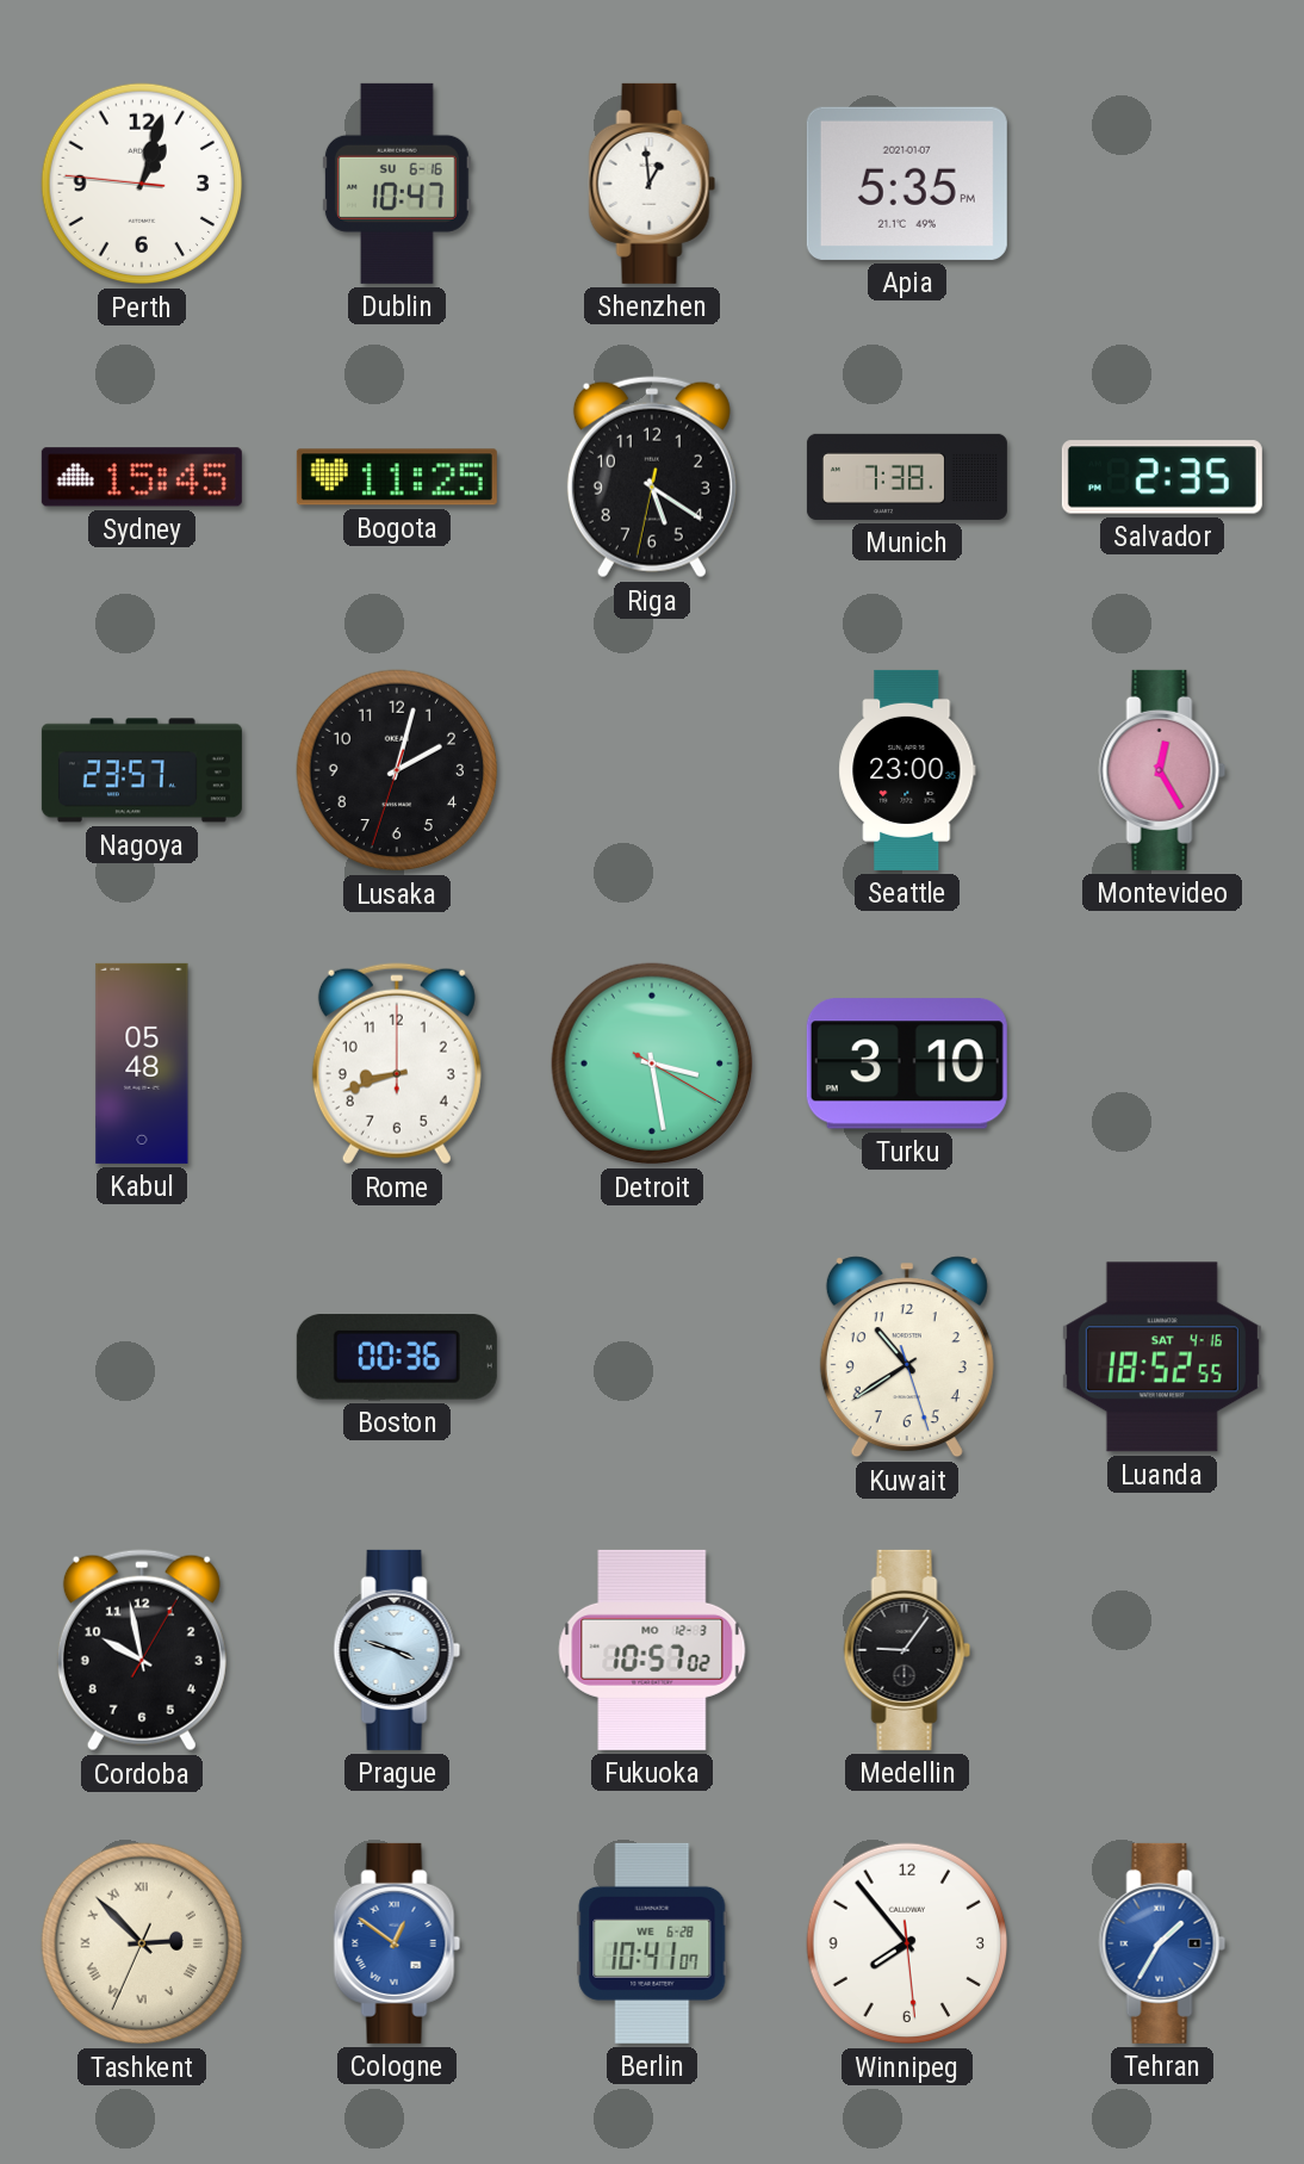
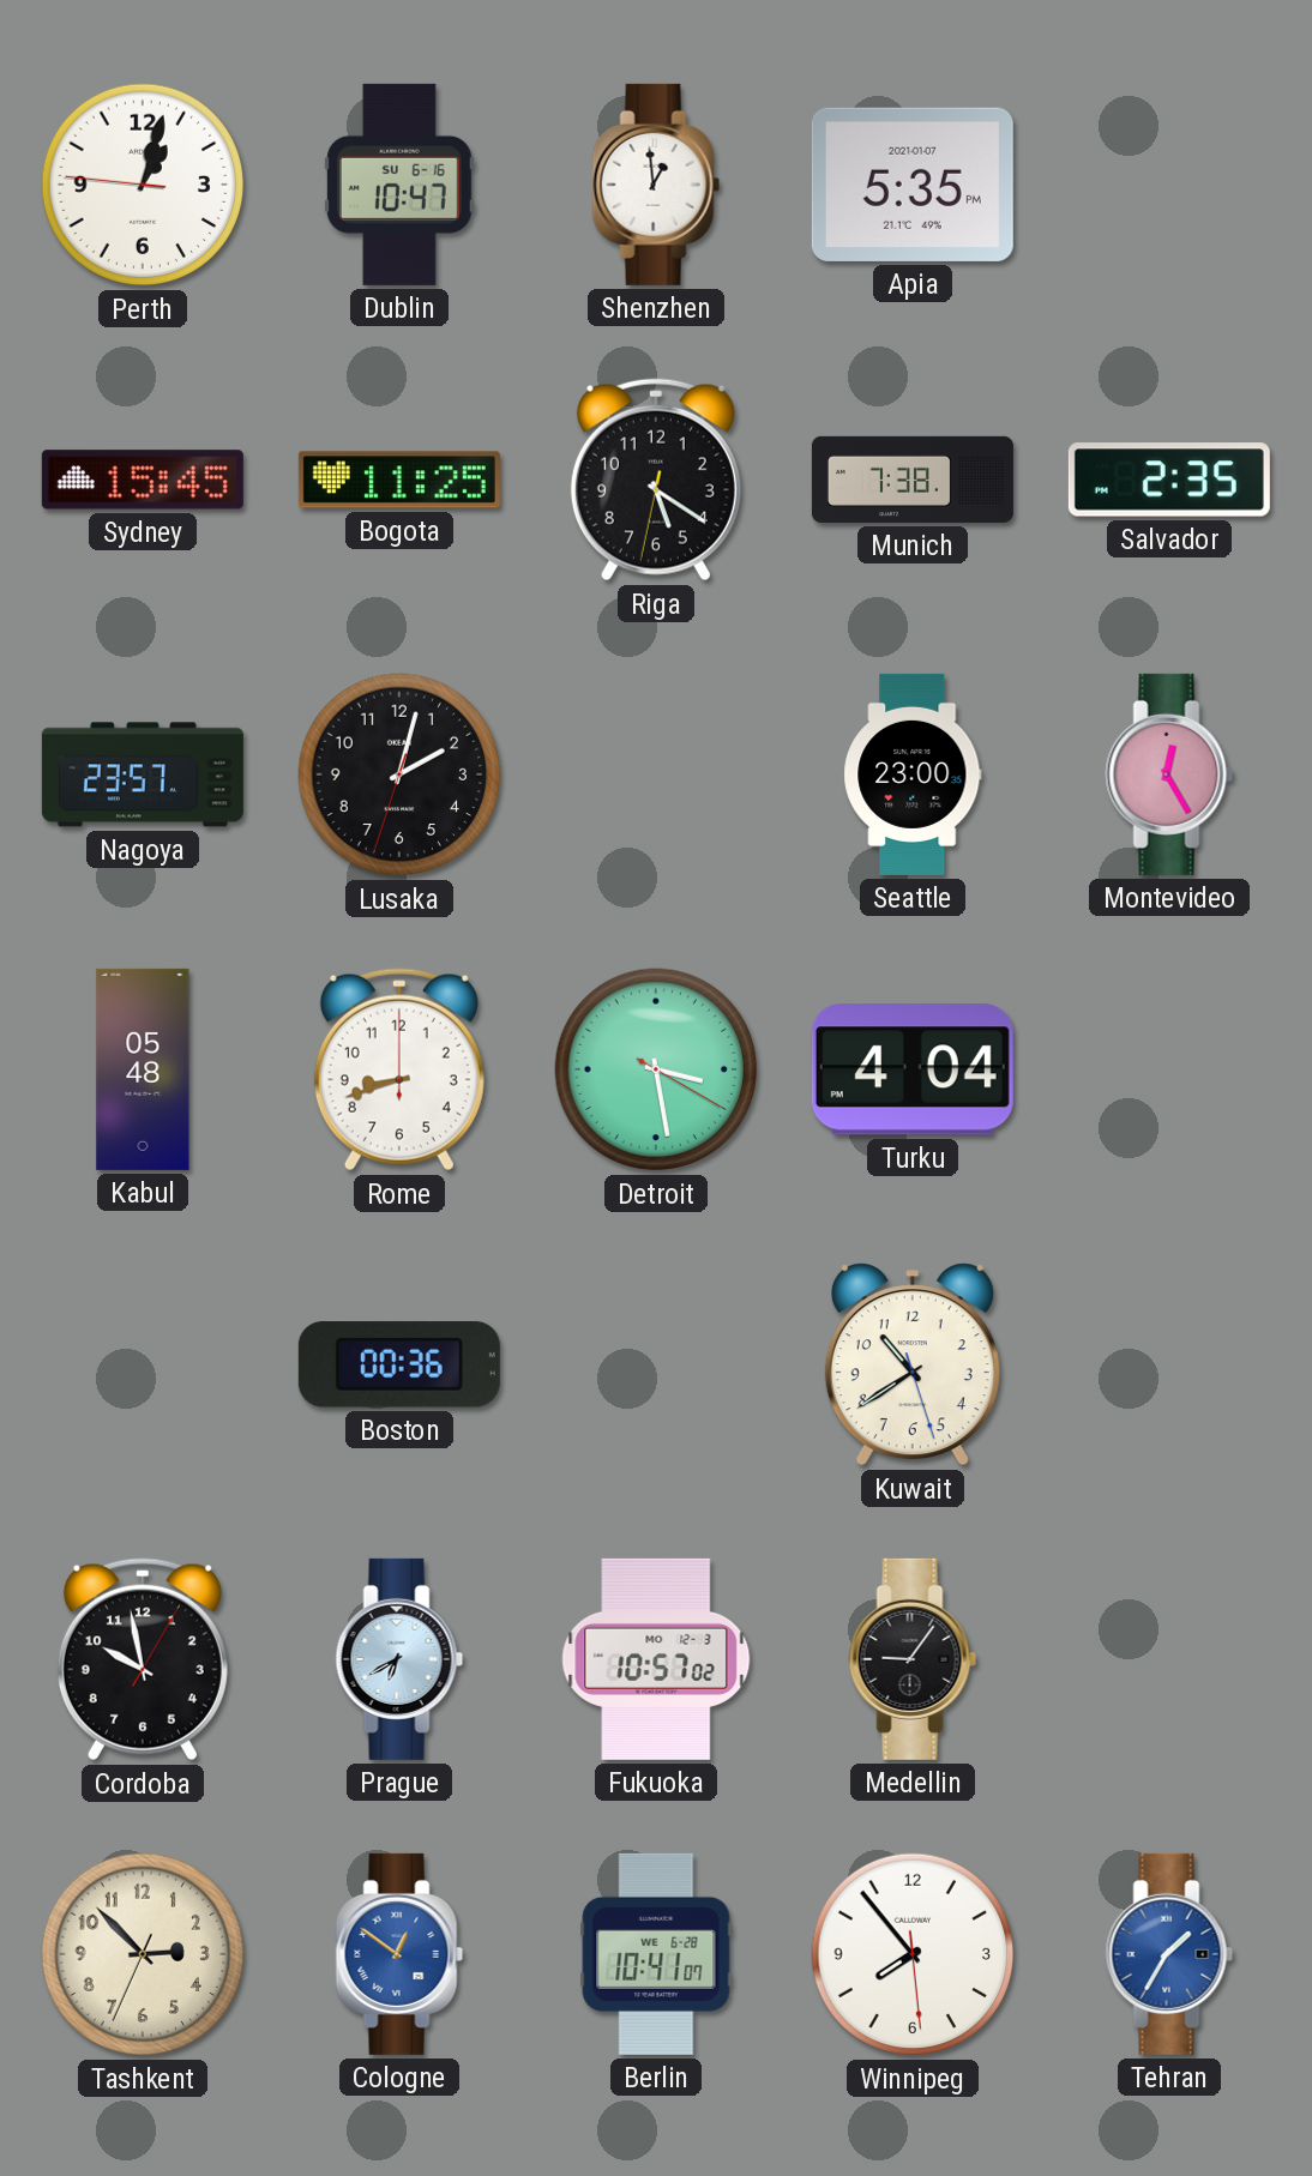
Turku: 3:10 -> 4:04
Luanda: 18:52 -> none
Prague: 3:48 -> 6:40
Tashkent numerals: Roman -> Arabic
